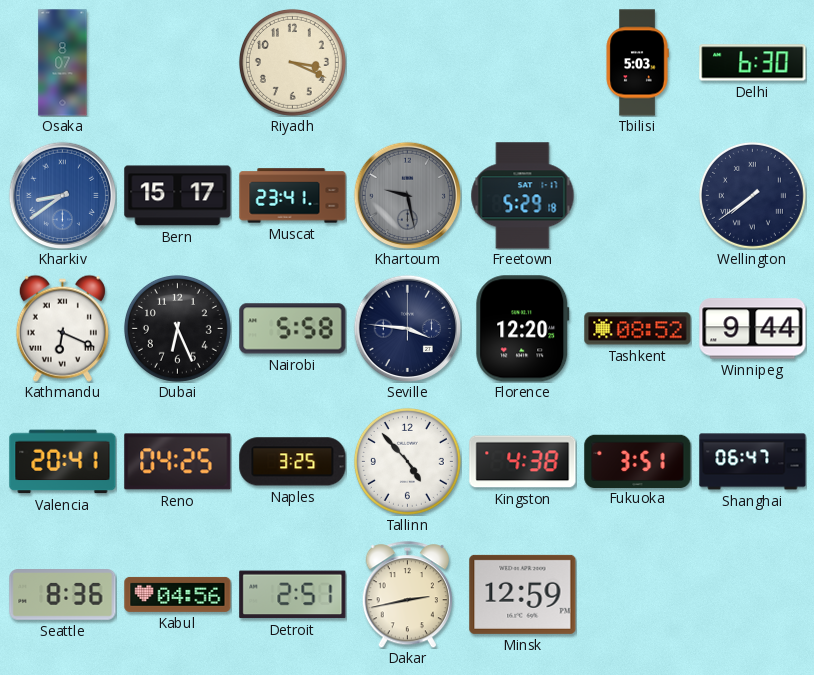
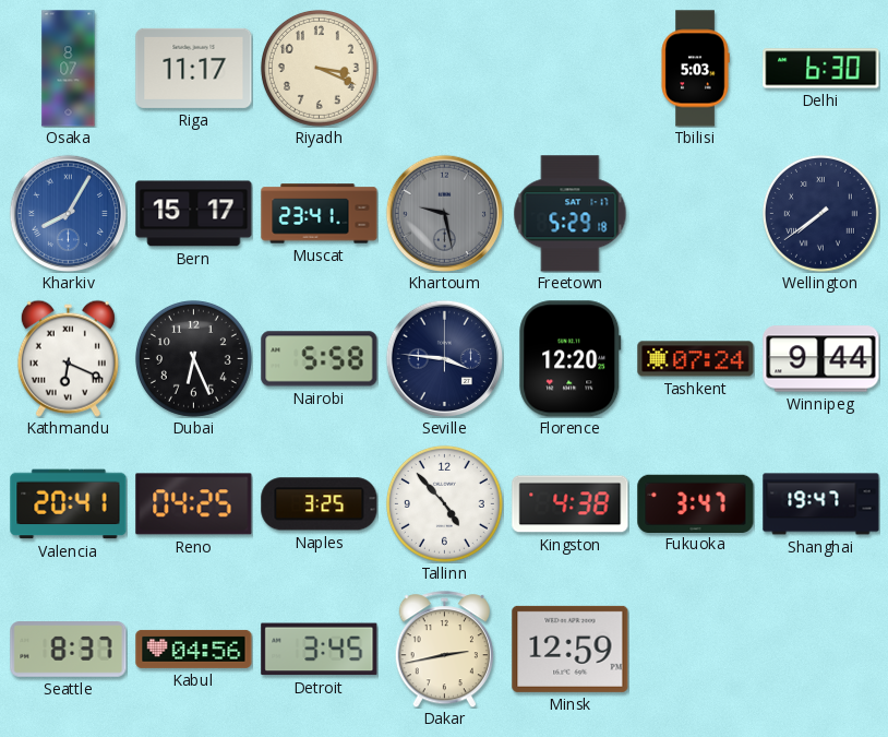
Riga: none -> 11:17
Kharkiv: 8:39 -> 8:05
Tashkent: 08:52 -> 07:24
Fukuoka: 3:51 -> 3:47
Shanghai: 06:47 -> 19:47
Seattle: 8:36 -> 8:37
Detroit: 2:51 -> 3:45
